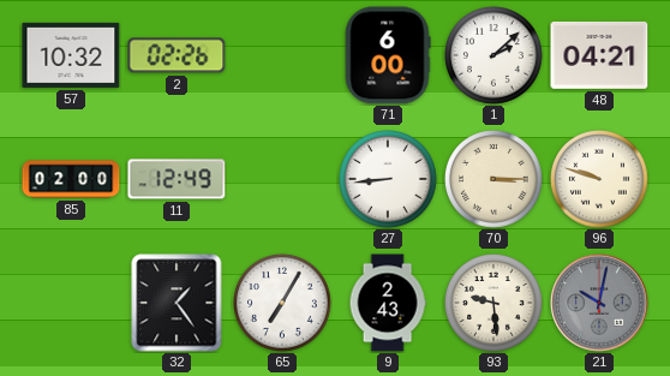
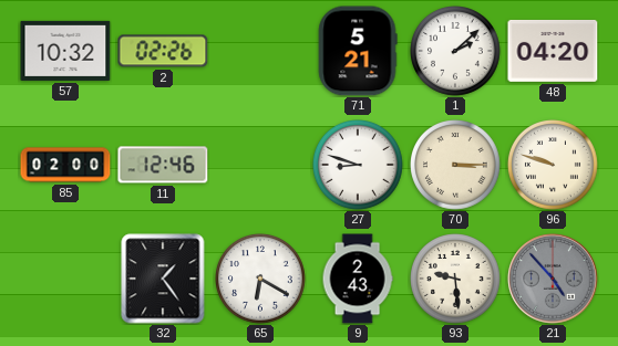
71: 6:00 -> 5:21
48: 04:21 -> 04:20
11: 12:49 -> 12:46
27: 8:44 -> 8:48
65: 7:05 -> 6:20
21: 10:02 -> 4:53
